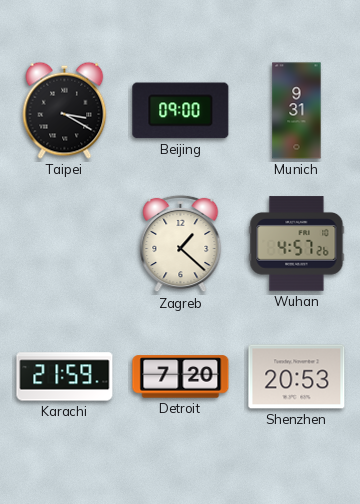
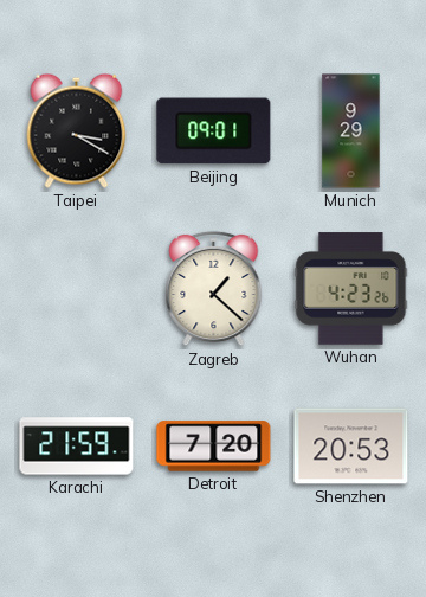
Beijing: 09:00 -> 09:01
Munich: 9:31 -> 9:29
Wuhan: 4:57 -> 4:23
